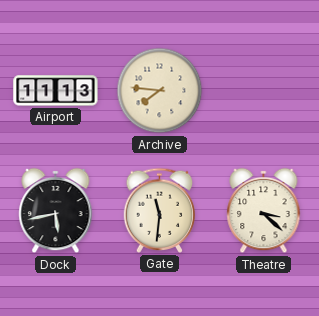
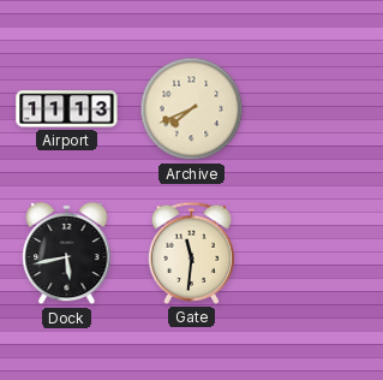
Archive: 7:46 -> 7:41
Theatre: 3:22 -> none
